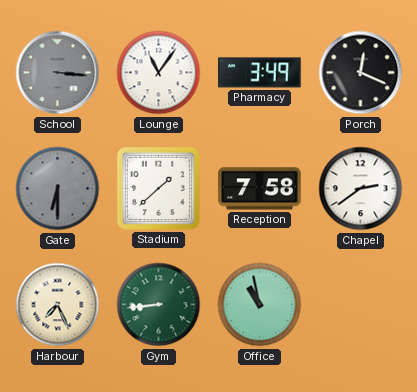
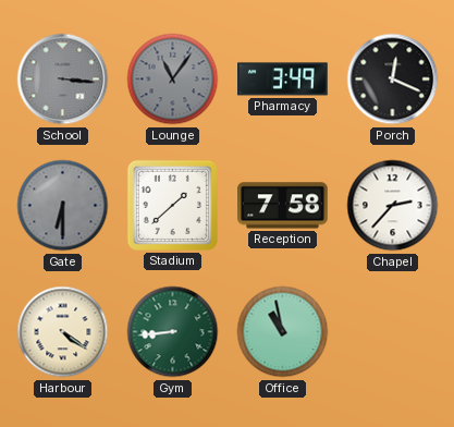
Lounge dial: white -> grey
Chapel: 2:39 -> 2:37
Harbour: 7:26 -> 4:21
